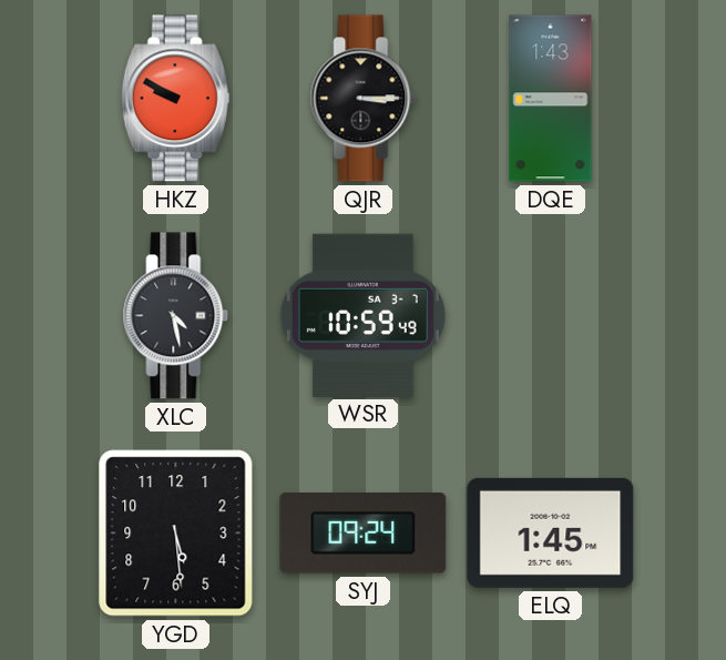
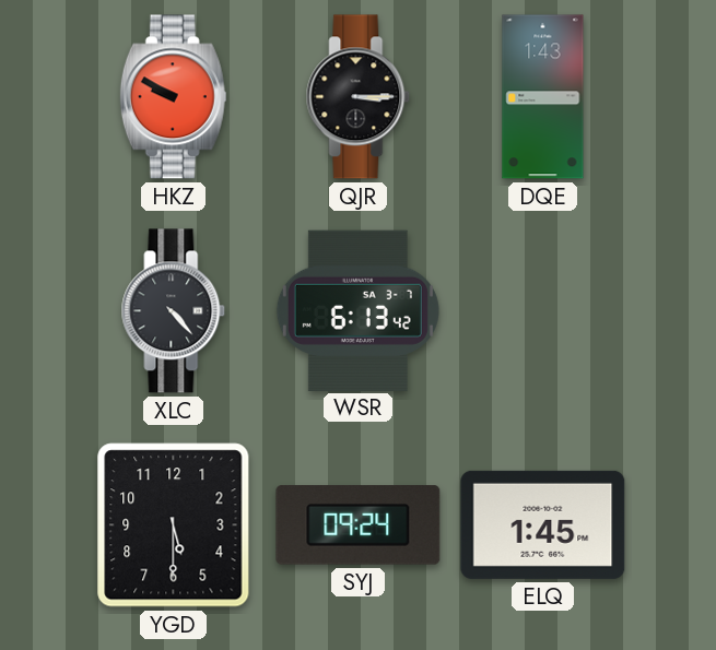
XLC: 4:28 -> 4:23
WSR: 10:59 -> 6:13
YGD: 5:29 -> 5:30
